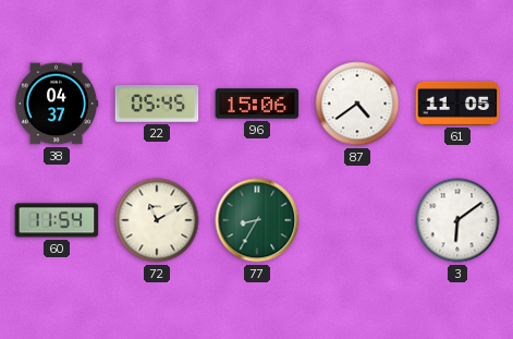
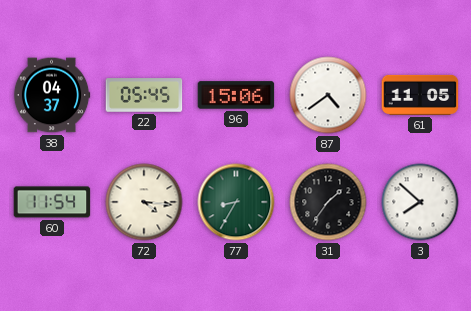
72: 11:10 -> 4:16
31: none -> 1:36
3: 6:09 -> 7:52
